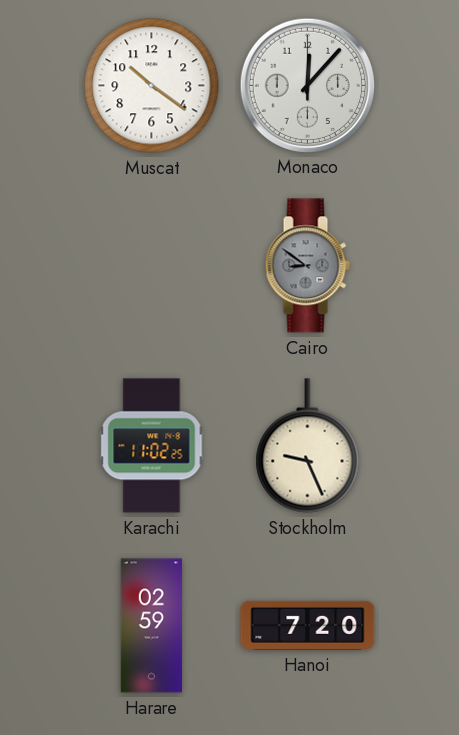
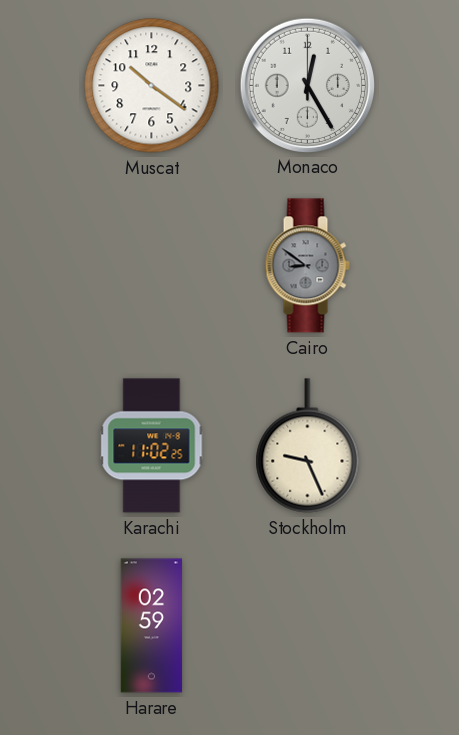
Monaco: 12:07 -> 12:25
Hanoi: 7:20 -> none
